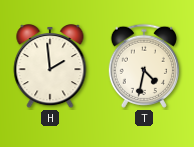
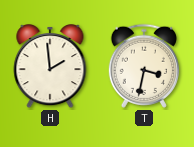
T: 4:32 -> 3:32
